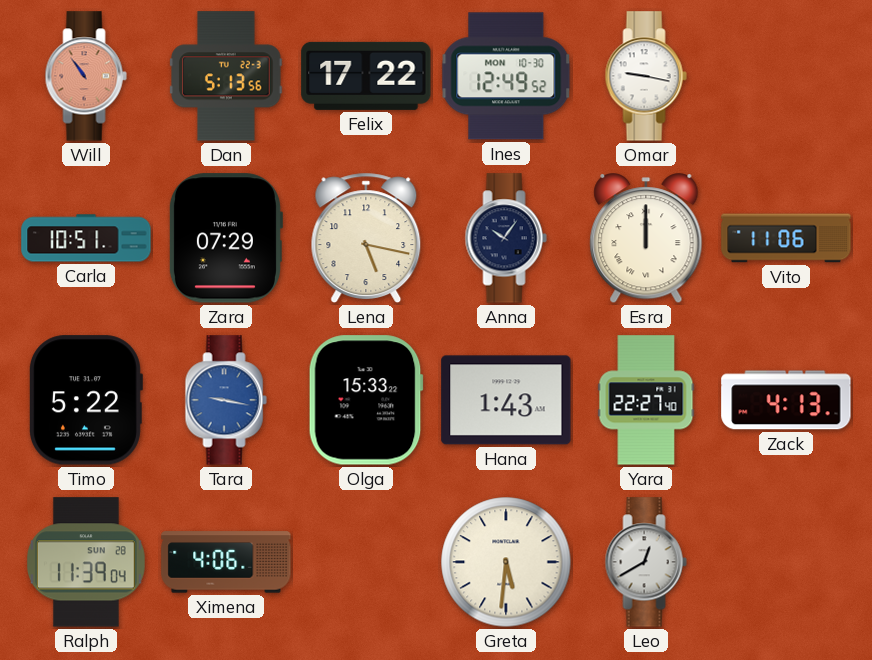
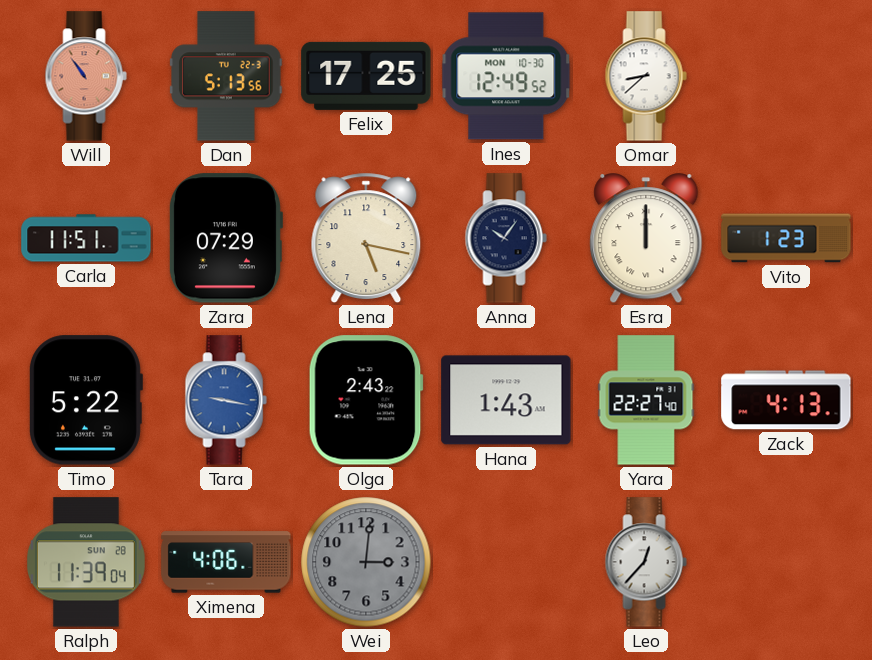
Felix: 17:22 -> 17:25
Omar: 9:17 -> 8:38
Carla: 10:51 -> 11:51
Vito: 11:06 -> 1:23
Olga: 15:33 -> 2:43
Wei: none -> 3:01
Greta: 5:31 -> none
Leo: 12:40 -> 12:37
